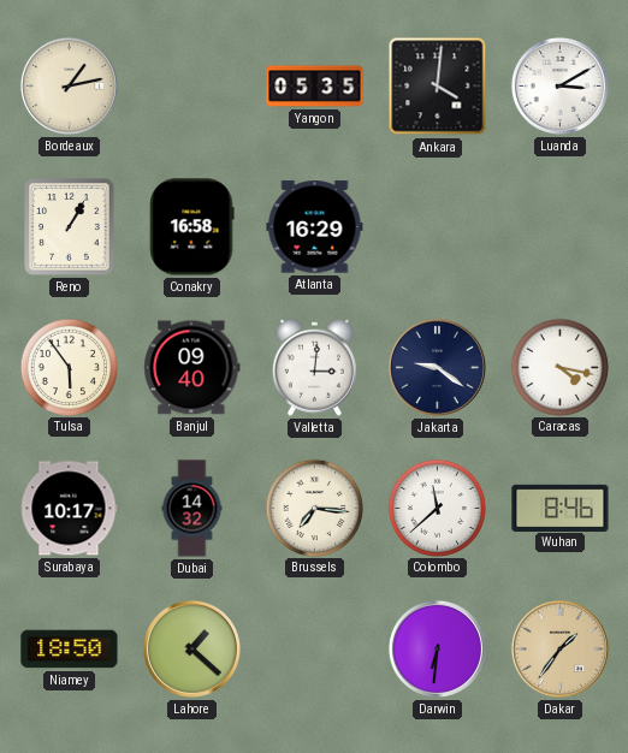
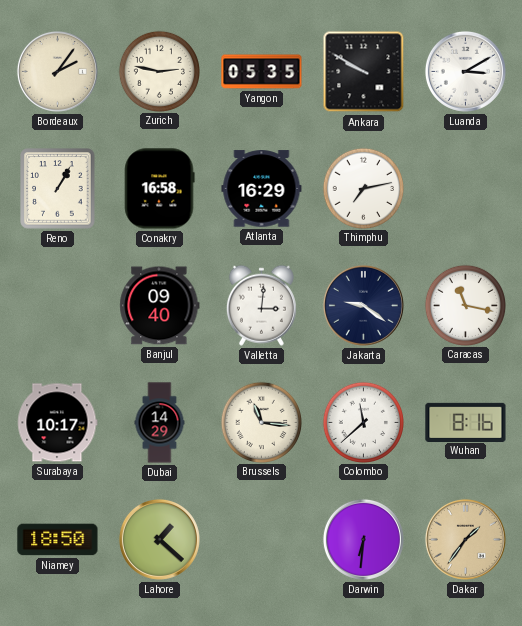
Bordeaux: 1:13 -> 2:06
Zurich: none -> 2:47
Ankara: 4:01 -> 9:50
Thimphu: none -> 7:13
Tulsa: 5:54 -> none
Caracas: 4:17 -> 11:17
Dubai: 14:32 -> 14:29
Brussels: 7:16 -> 11:16
Wuhan: 8:46 -> 8:16
